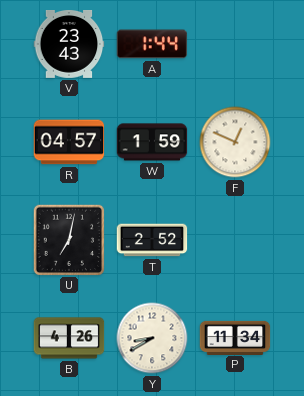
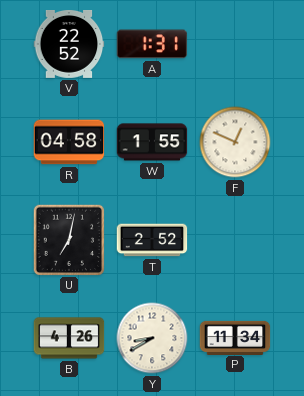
V: 23:43 -> 22:52
A: 1:44 -> 1:31
R: 04:57 -> 04:58
W: 1:59 -> 1:55
